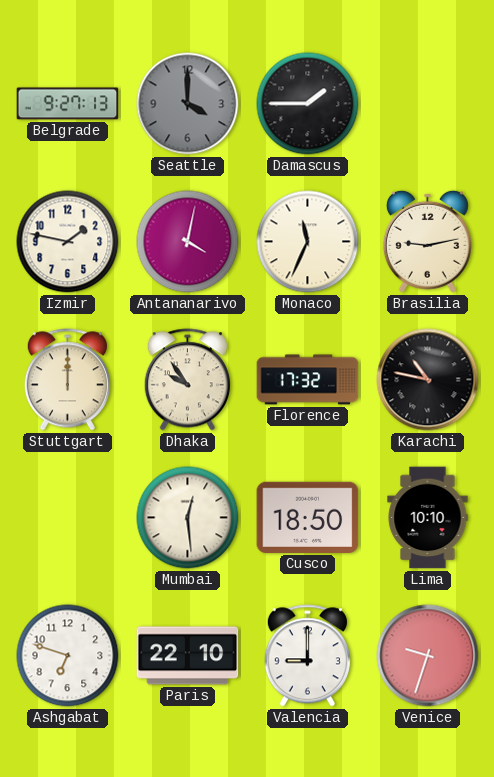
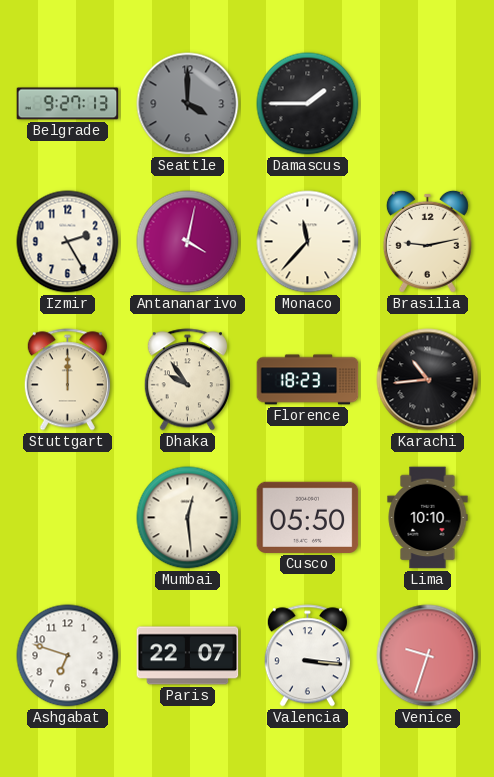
Izmir: 1:47 -> 2:25
Monaco: 11:34 -> 11:37
Florence: 17:32 -> 18:23
Karachi: 10:47 -> 10:44
Cusco: 18:50 -> 05:50
Paris: 22:10 -> 22:07
Valencia: 9:00 -> 3:16
